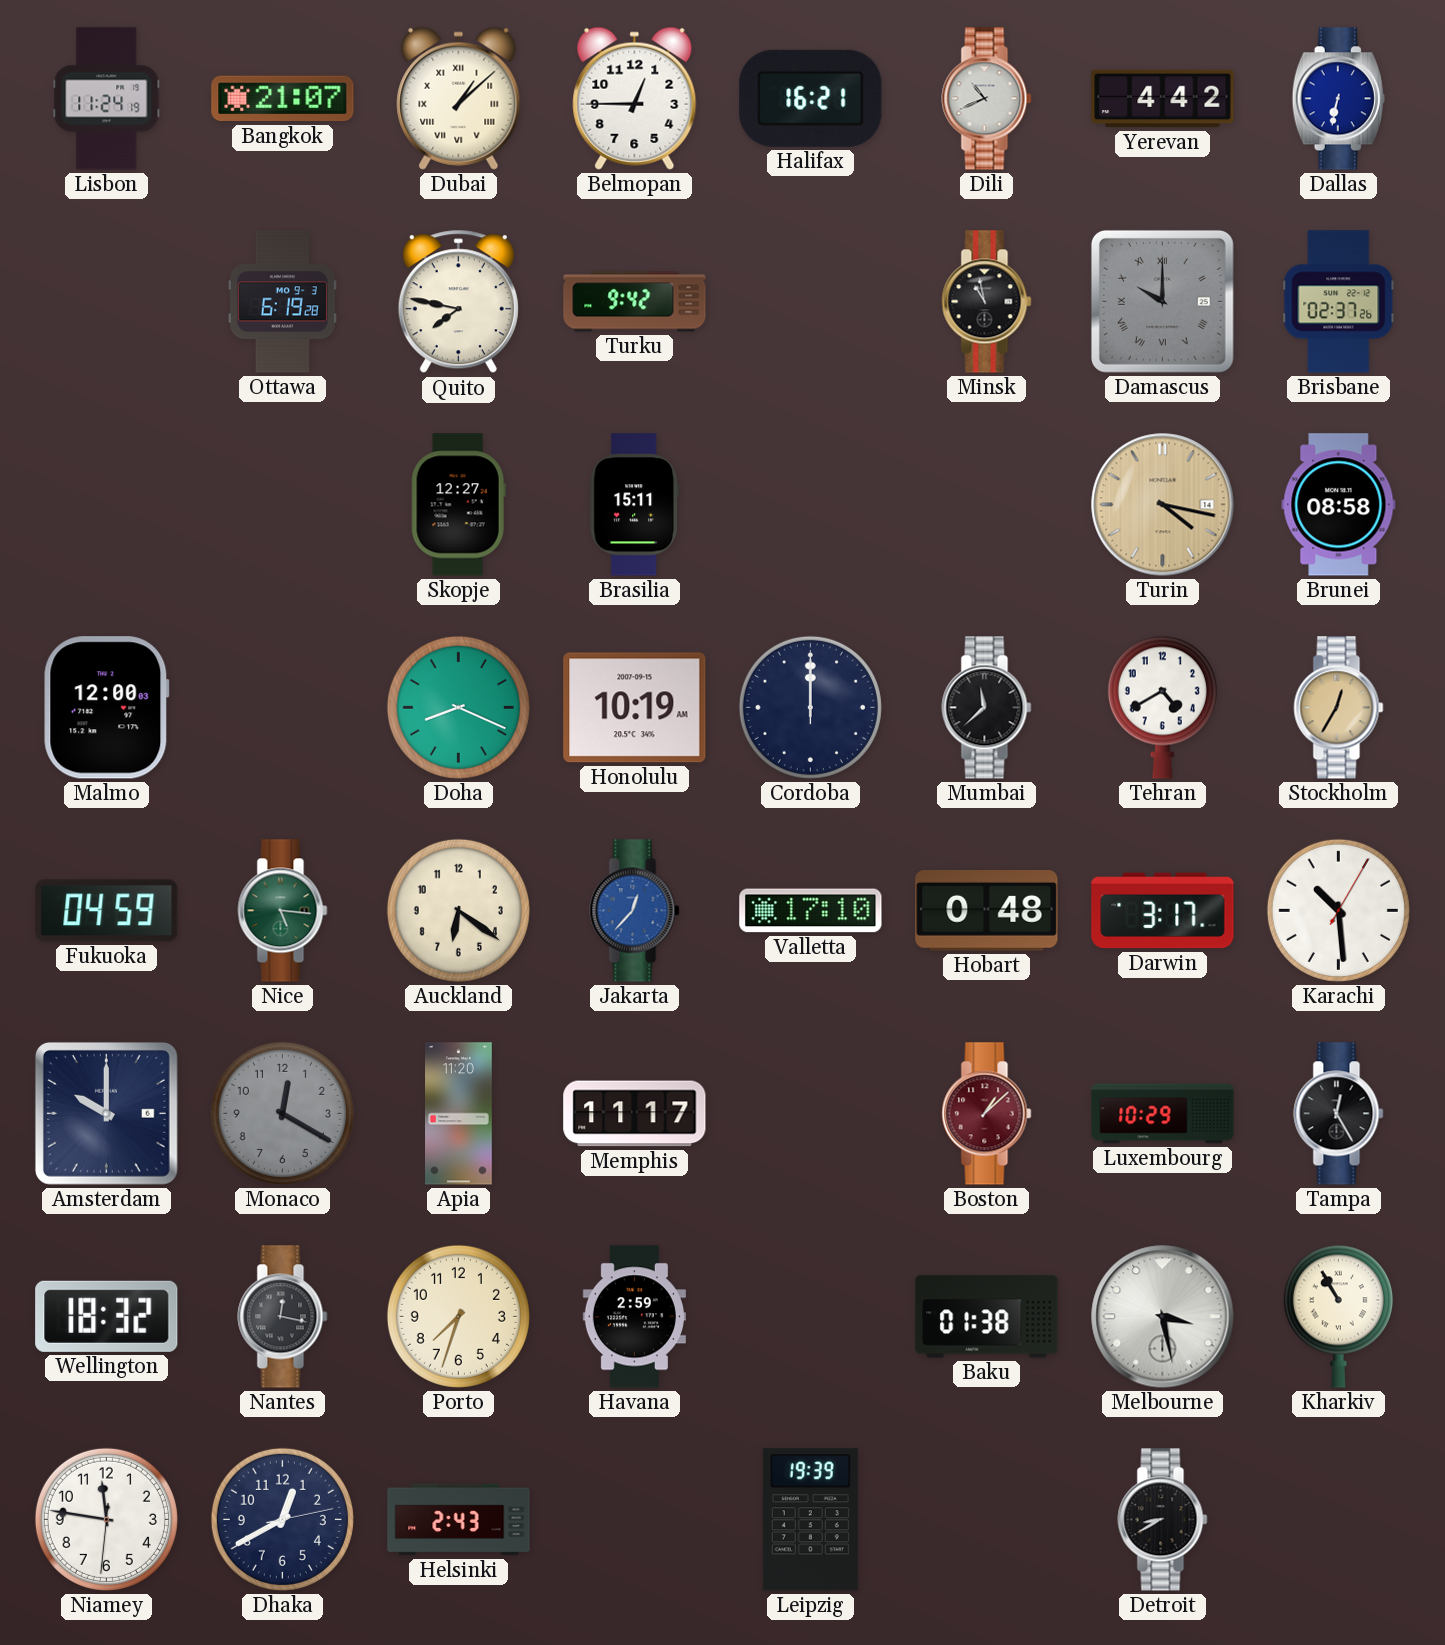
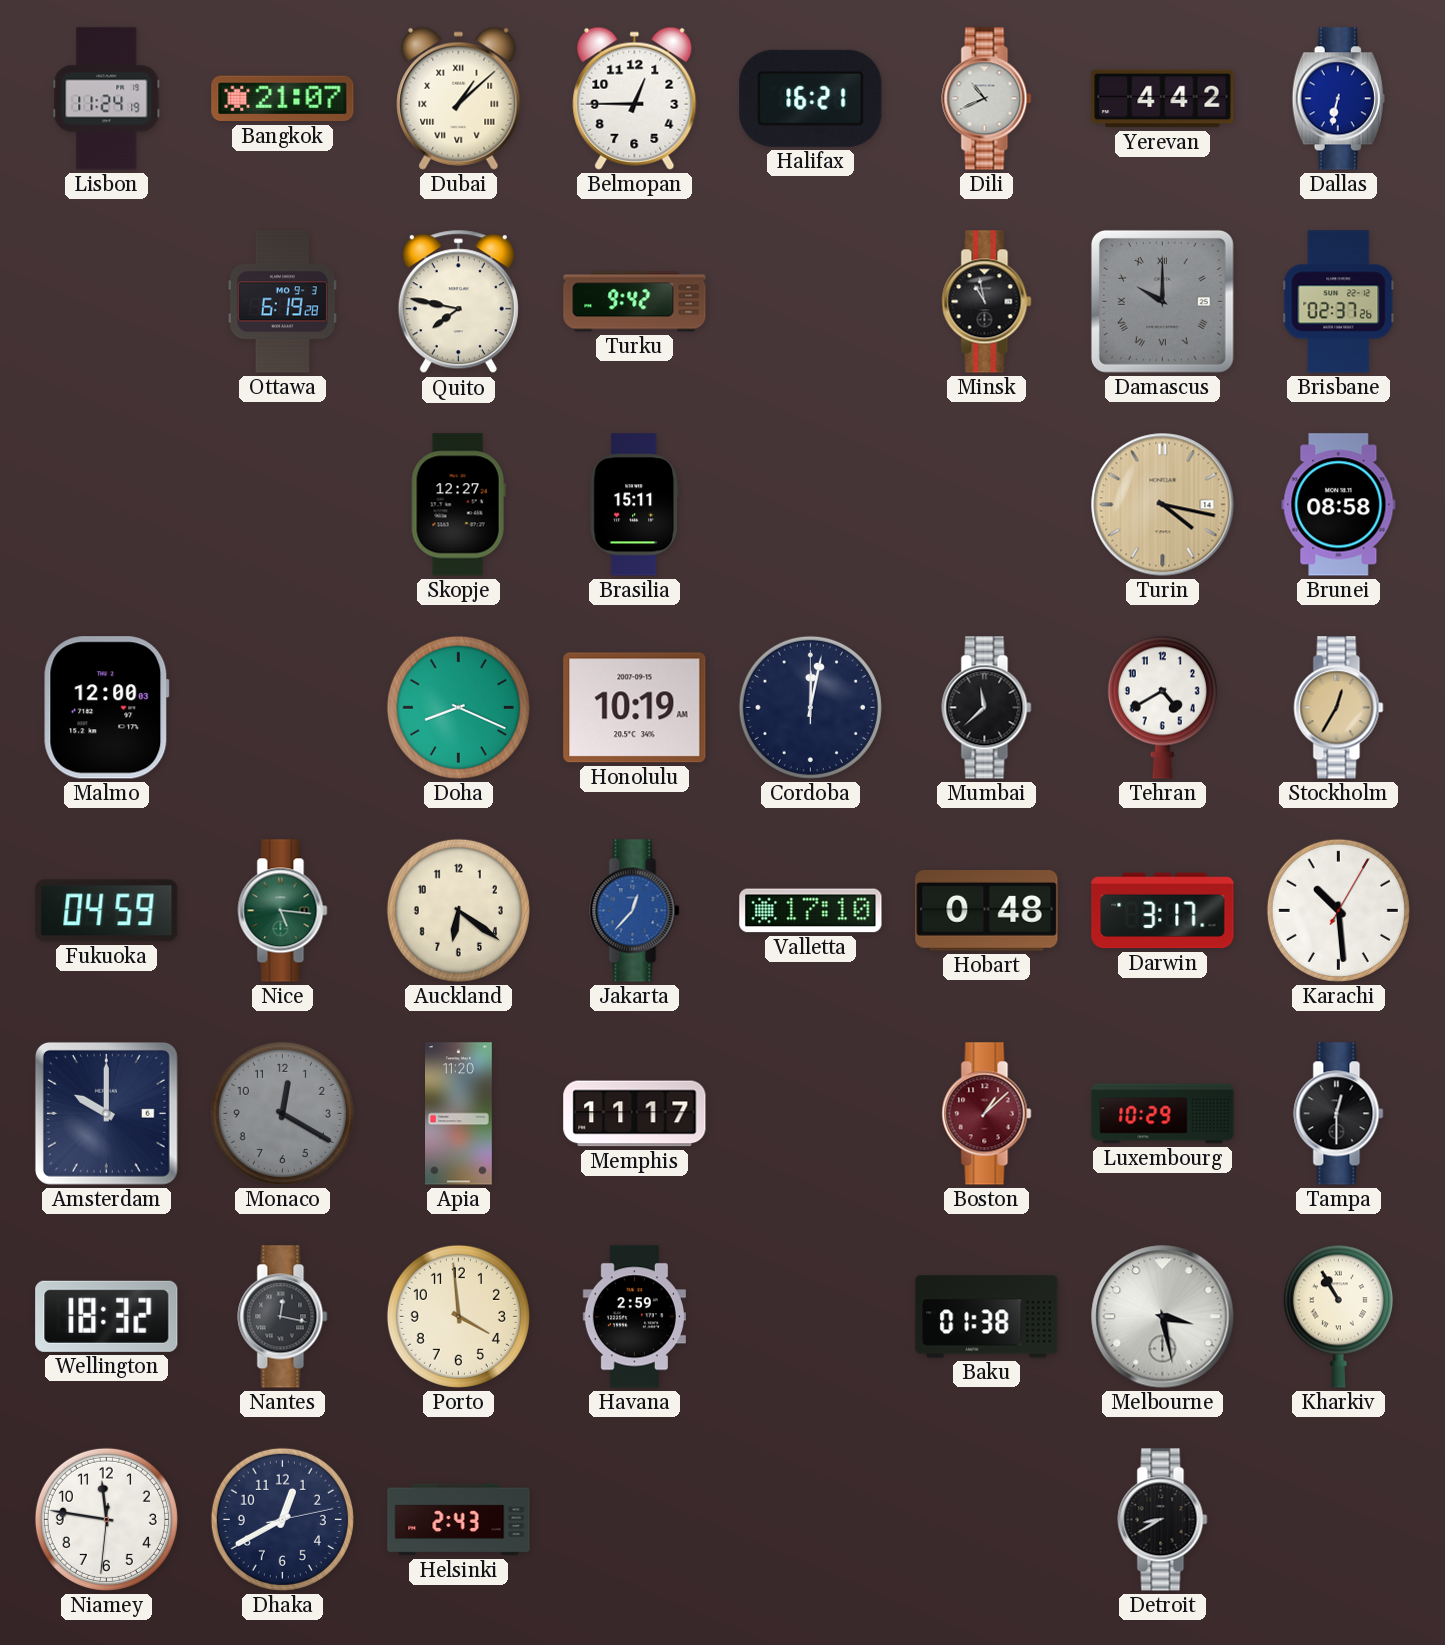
Cordoba: 12:00 -> 12:02
Tampa: 12:25 -> 12:30
Porto: 7:33 -> 3:59
Leipzig: 19:39 -> none
